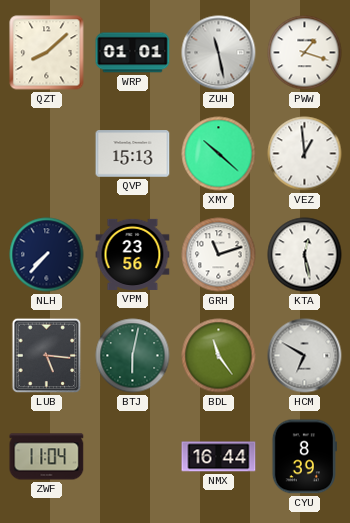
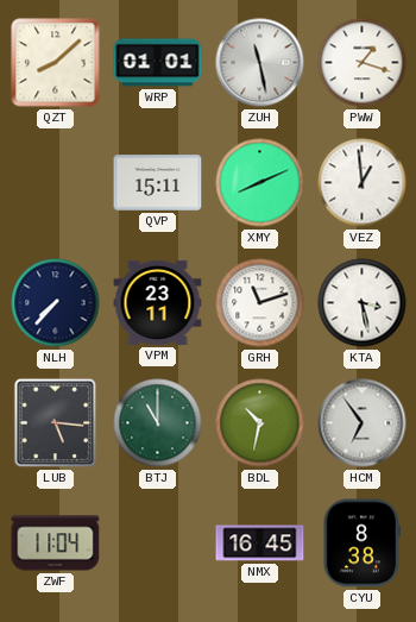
QVP: 15:13 -> 15:11
XMY: 10:22 -> 8:11
VPM: 23:56 -> 23:11
KTA: 12:28 -> 3:28
BTJ: 6:02 -> 11:00
BDL: 11:24 -> 10:32
HCM: 6:50 -> 6:54
NMX: 16:44 -> 16:45
CYU: 8:39 -> 8:38
